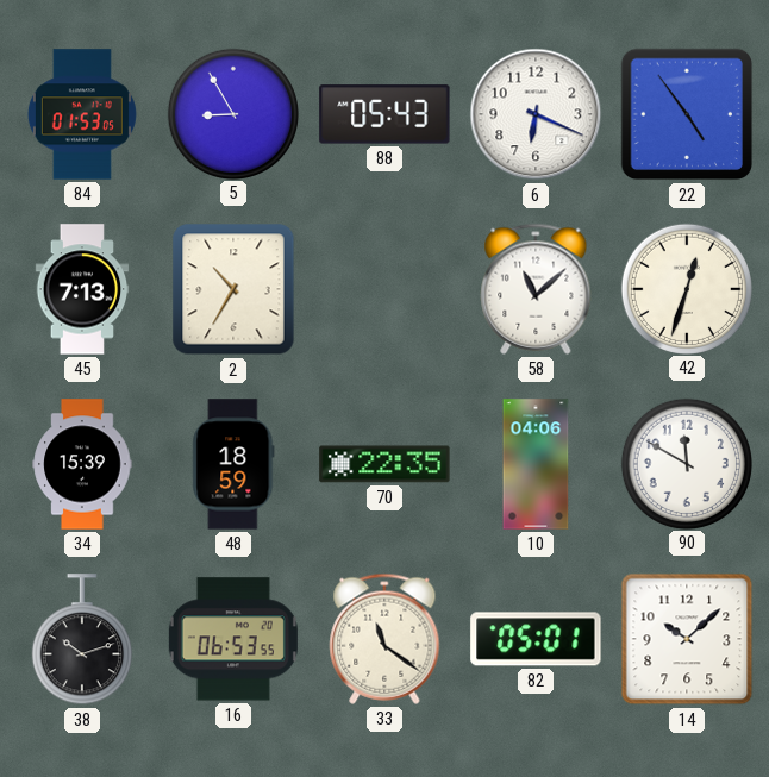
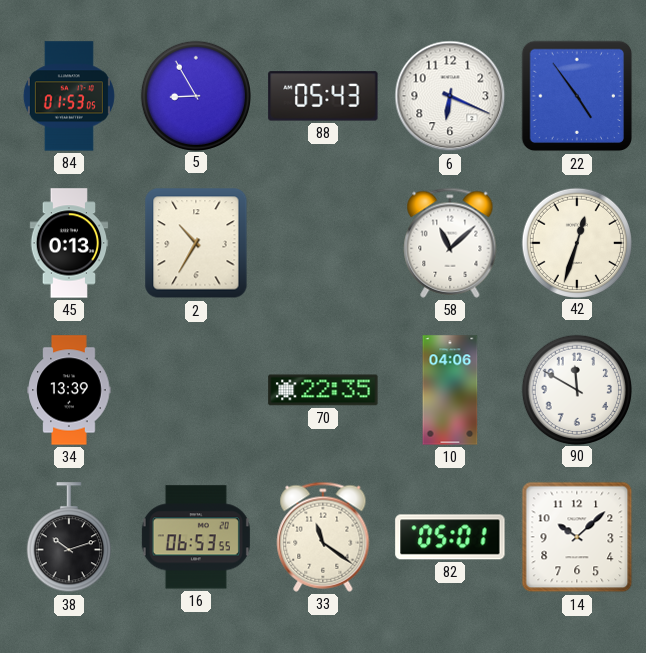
45: 7:13 -> 0:13
34: 15:39 -> 13:39
48: 18:59 -> none
